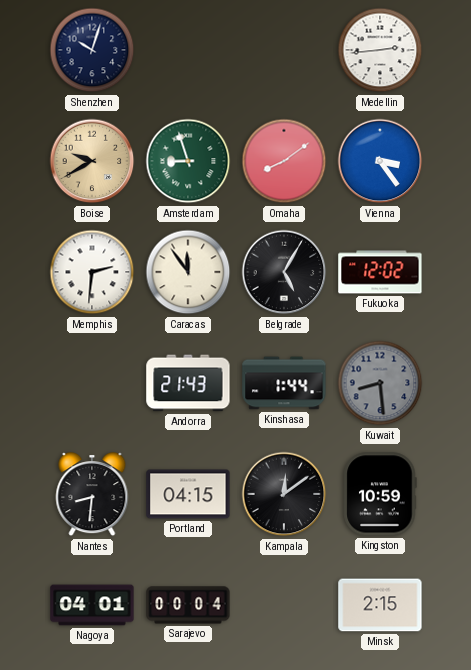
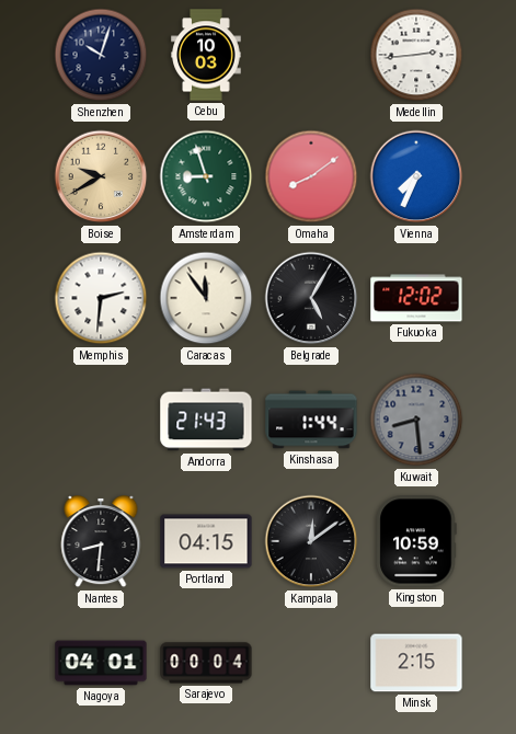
Cebu: none -> 10:03
Vienna: 3:24 -> 7:34
